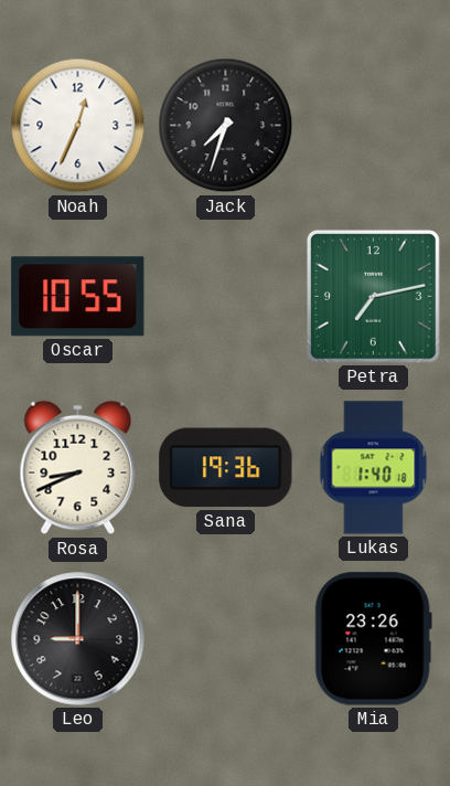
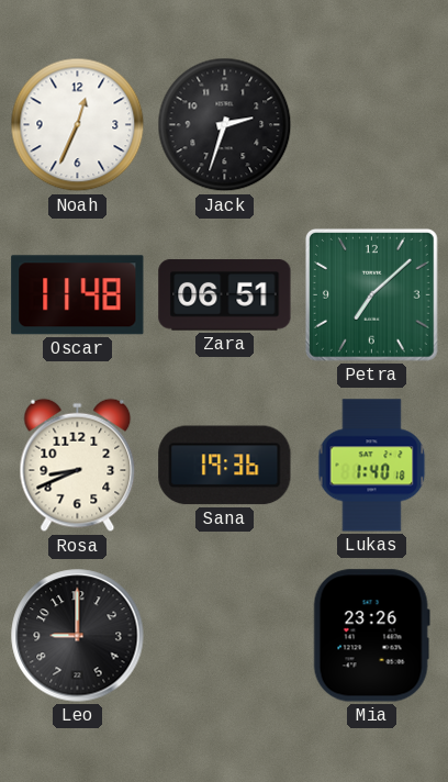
Jack: 7:33 -> 2:33
Oscar: 10:55 -> 11:48
Zara: none -> 06:51
Petra: 7:13 -> 7:08
